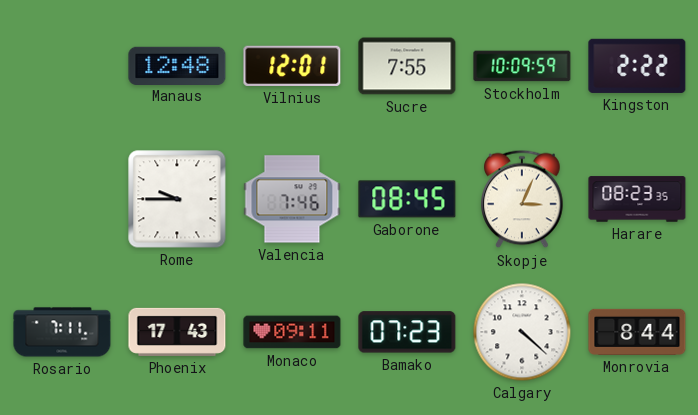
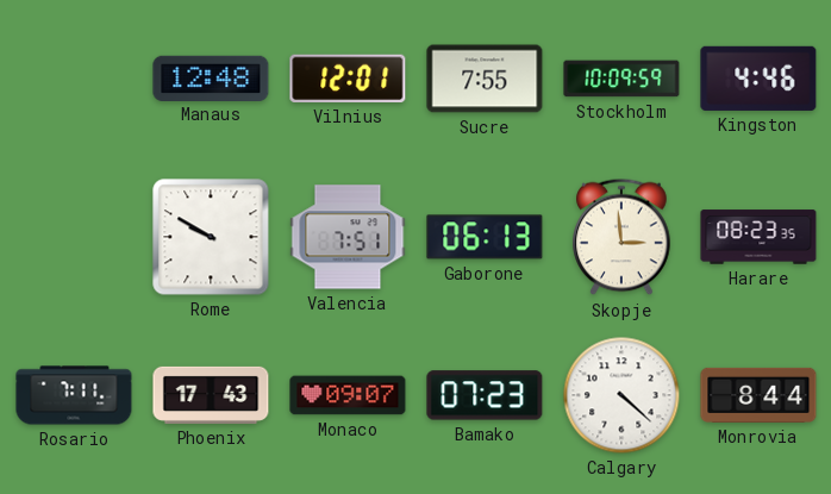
Kingston: 2:22 -> 4:46
Rome: 9:45 -> 9:50
Valencia: 7:46 -> 7:51
Gaborone: 08:45 -> 06:13
Skopje: 3:04 -> 2:59
Monaco: 09:11 -> 09:07
